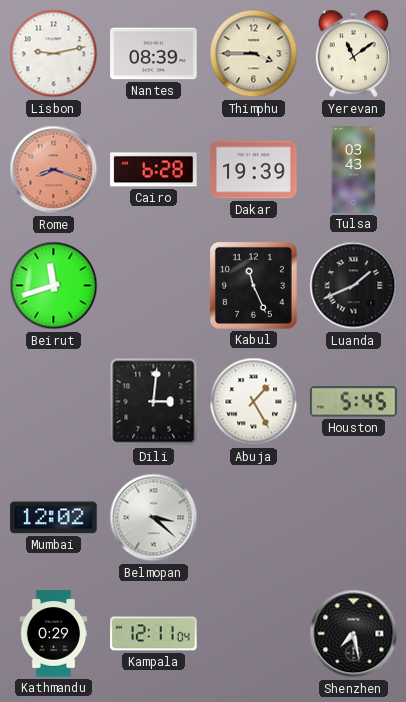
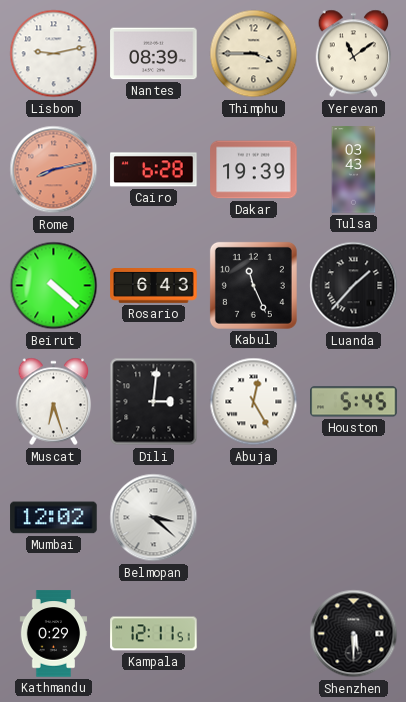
Rome: 8:18 -> 8:13
Beirut: 11:42 -> 4:22
Rosario: none -> 6:43
Luanda: 1:41 -> 1:37
Muscat: none -> 6:27
Abuja: 1:25 -> 12:25
Kampala: 12:11:04 -> 12:11:51
Shenzhen: 7:28 -> 5:30
